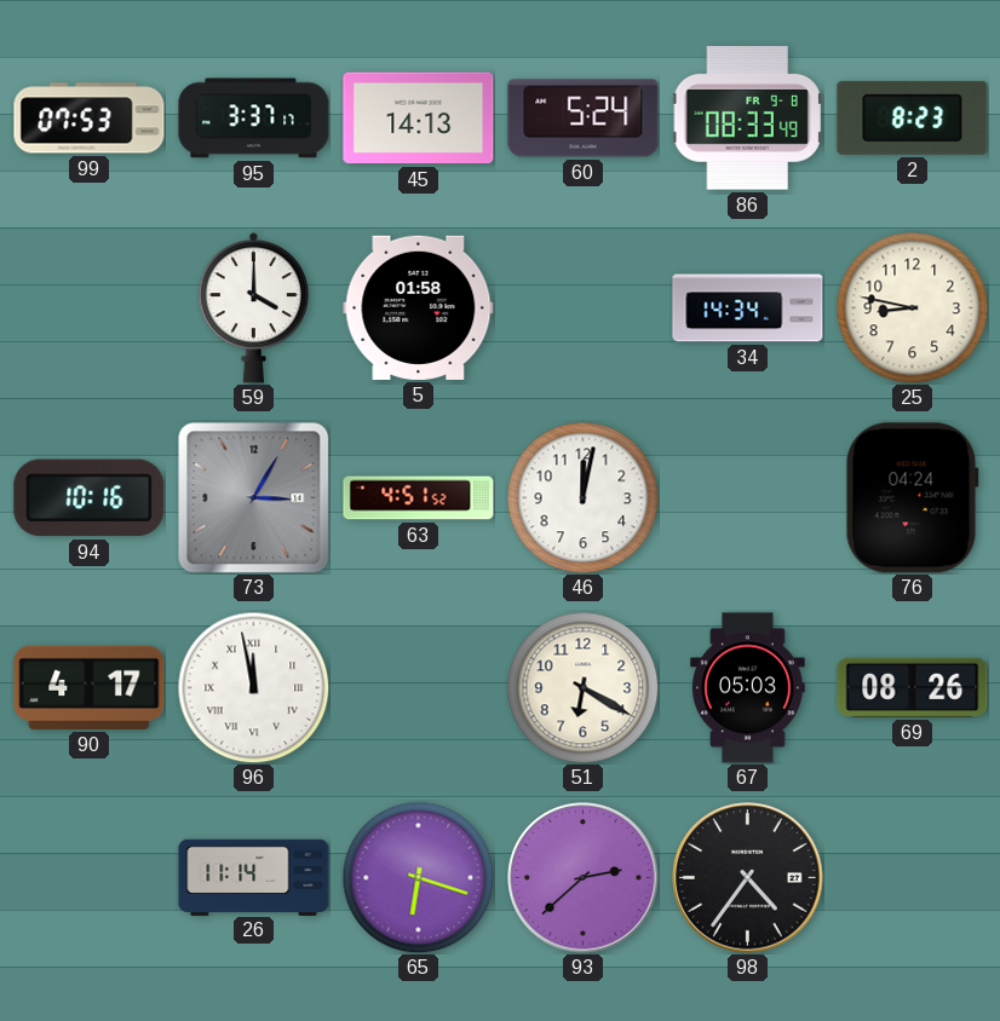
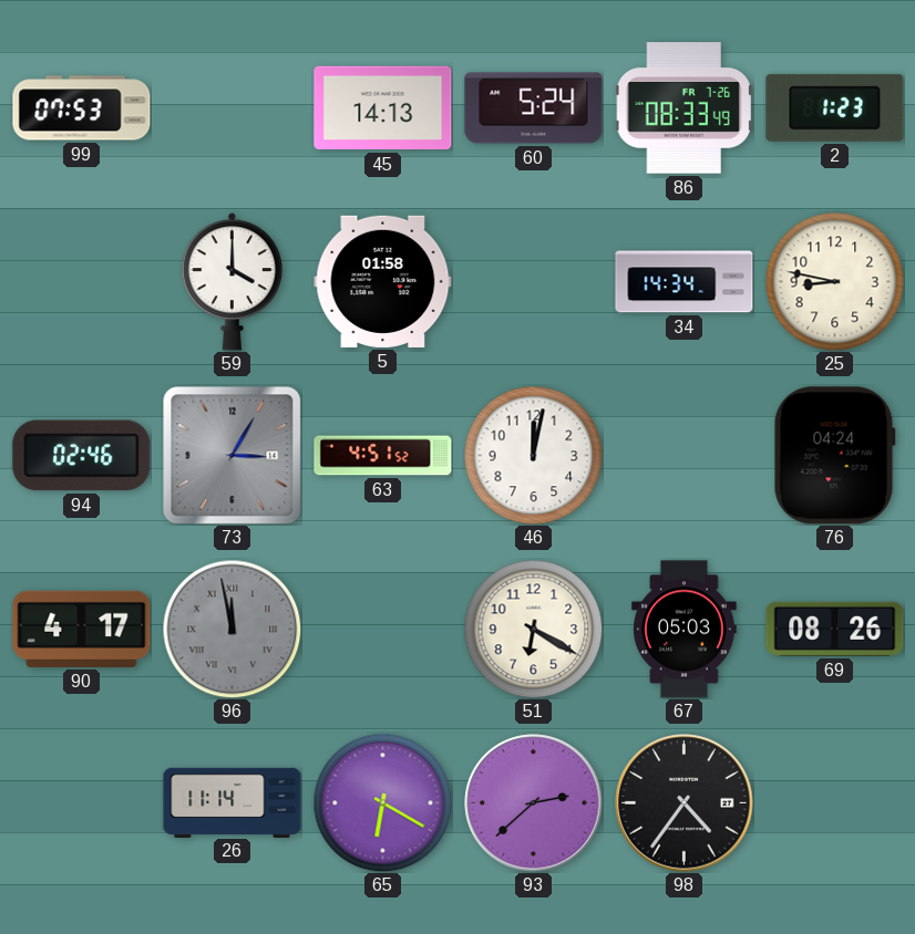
95: 3:37 -> none
86 date: FR 9-8 -> FR 7-26
2: 8:23 -> 1:23
94: 10:16 -> 02:46
96 dial: white -> grey
65: 6:18 -> 6:20
